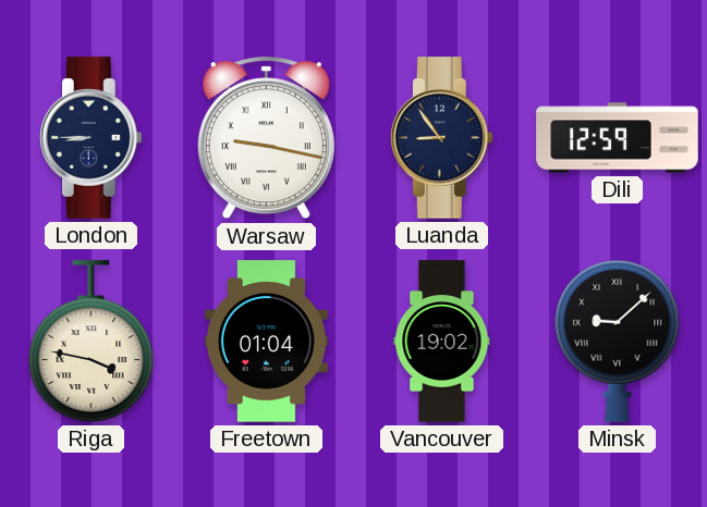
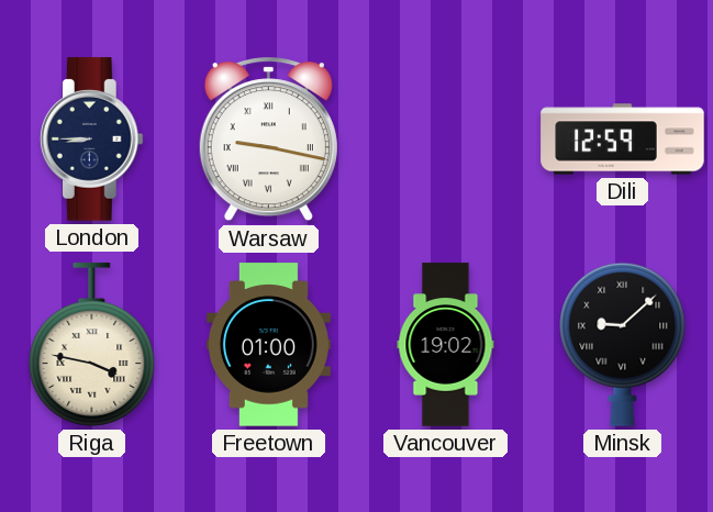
Luanda: 8:54 -> none
Freetown: 01:04 -> 01:00
